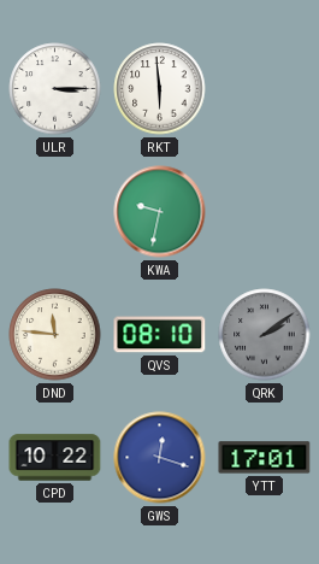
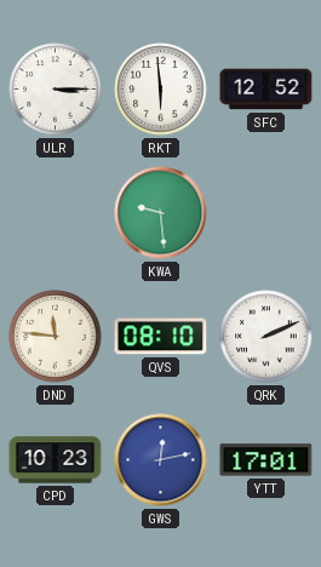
SFC: none -> 12:52
KWA: 9:32 -> 9:29
QRK: 2:09 -> 2:11
QRK dial: grey -> white
CPD: 10:22 -> 10:23
GWS: 12:18 -> 12:13
